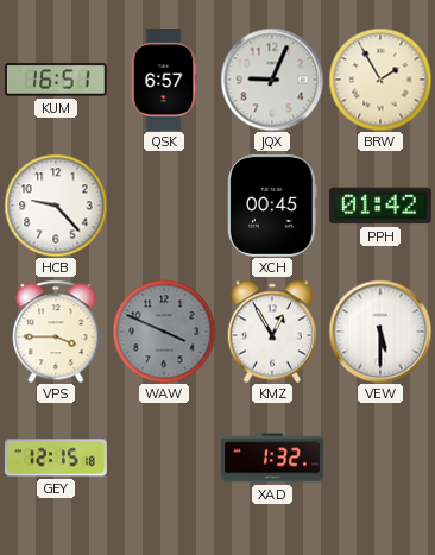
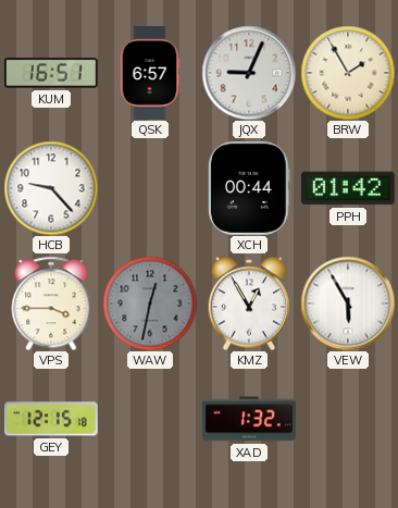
XCH: 00:45 -> 00:44
WAW: 3:49 -> 12:32
VEW: 5:30 -> 5:55
